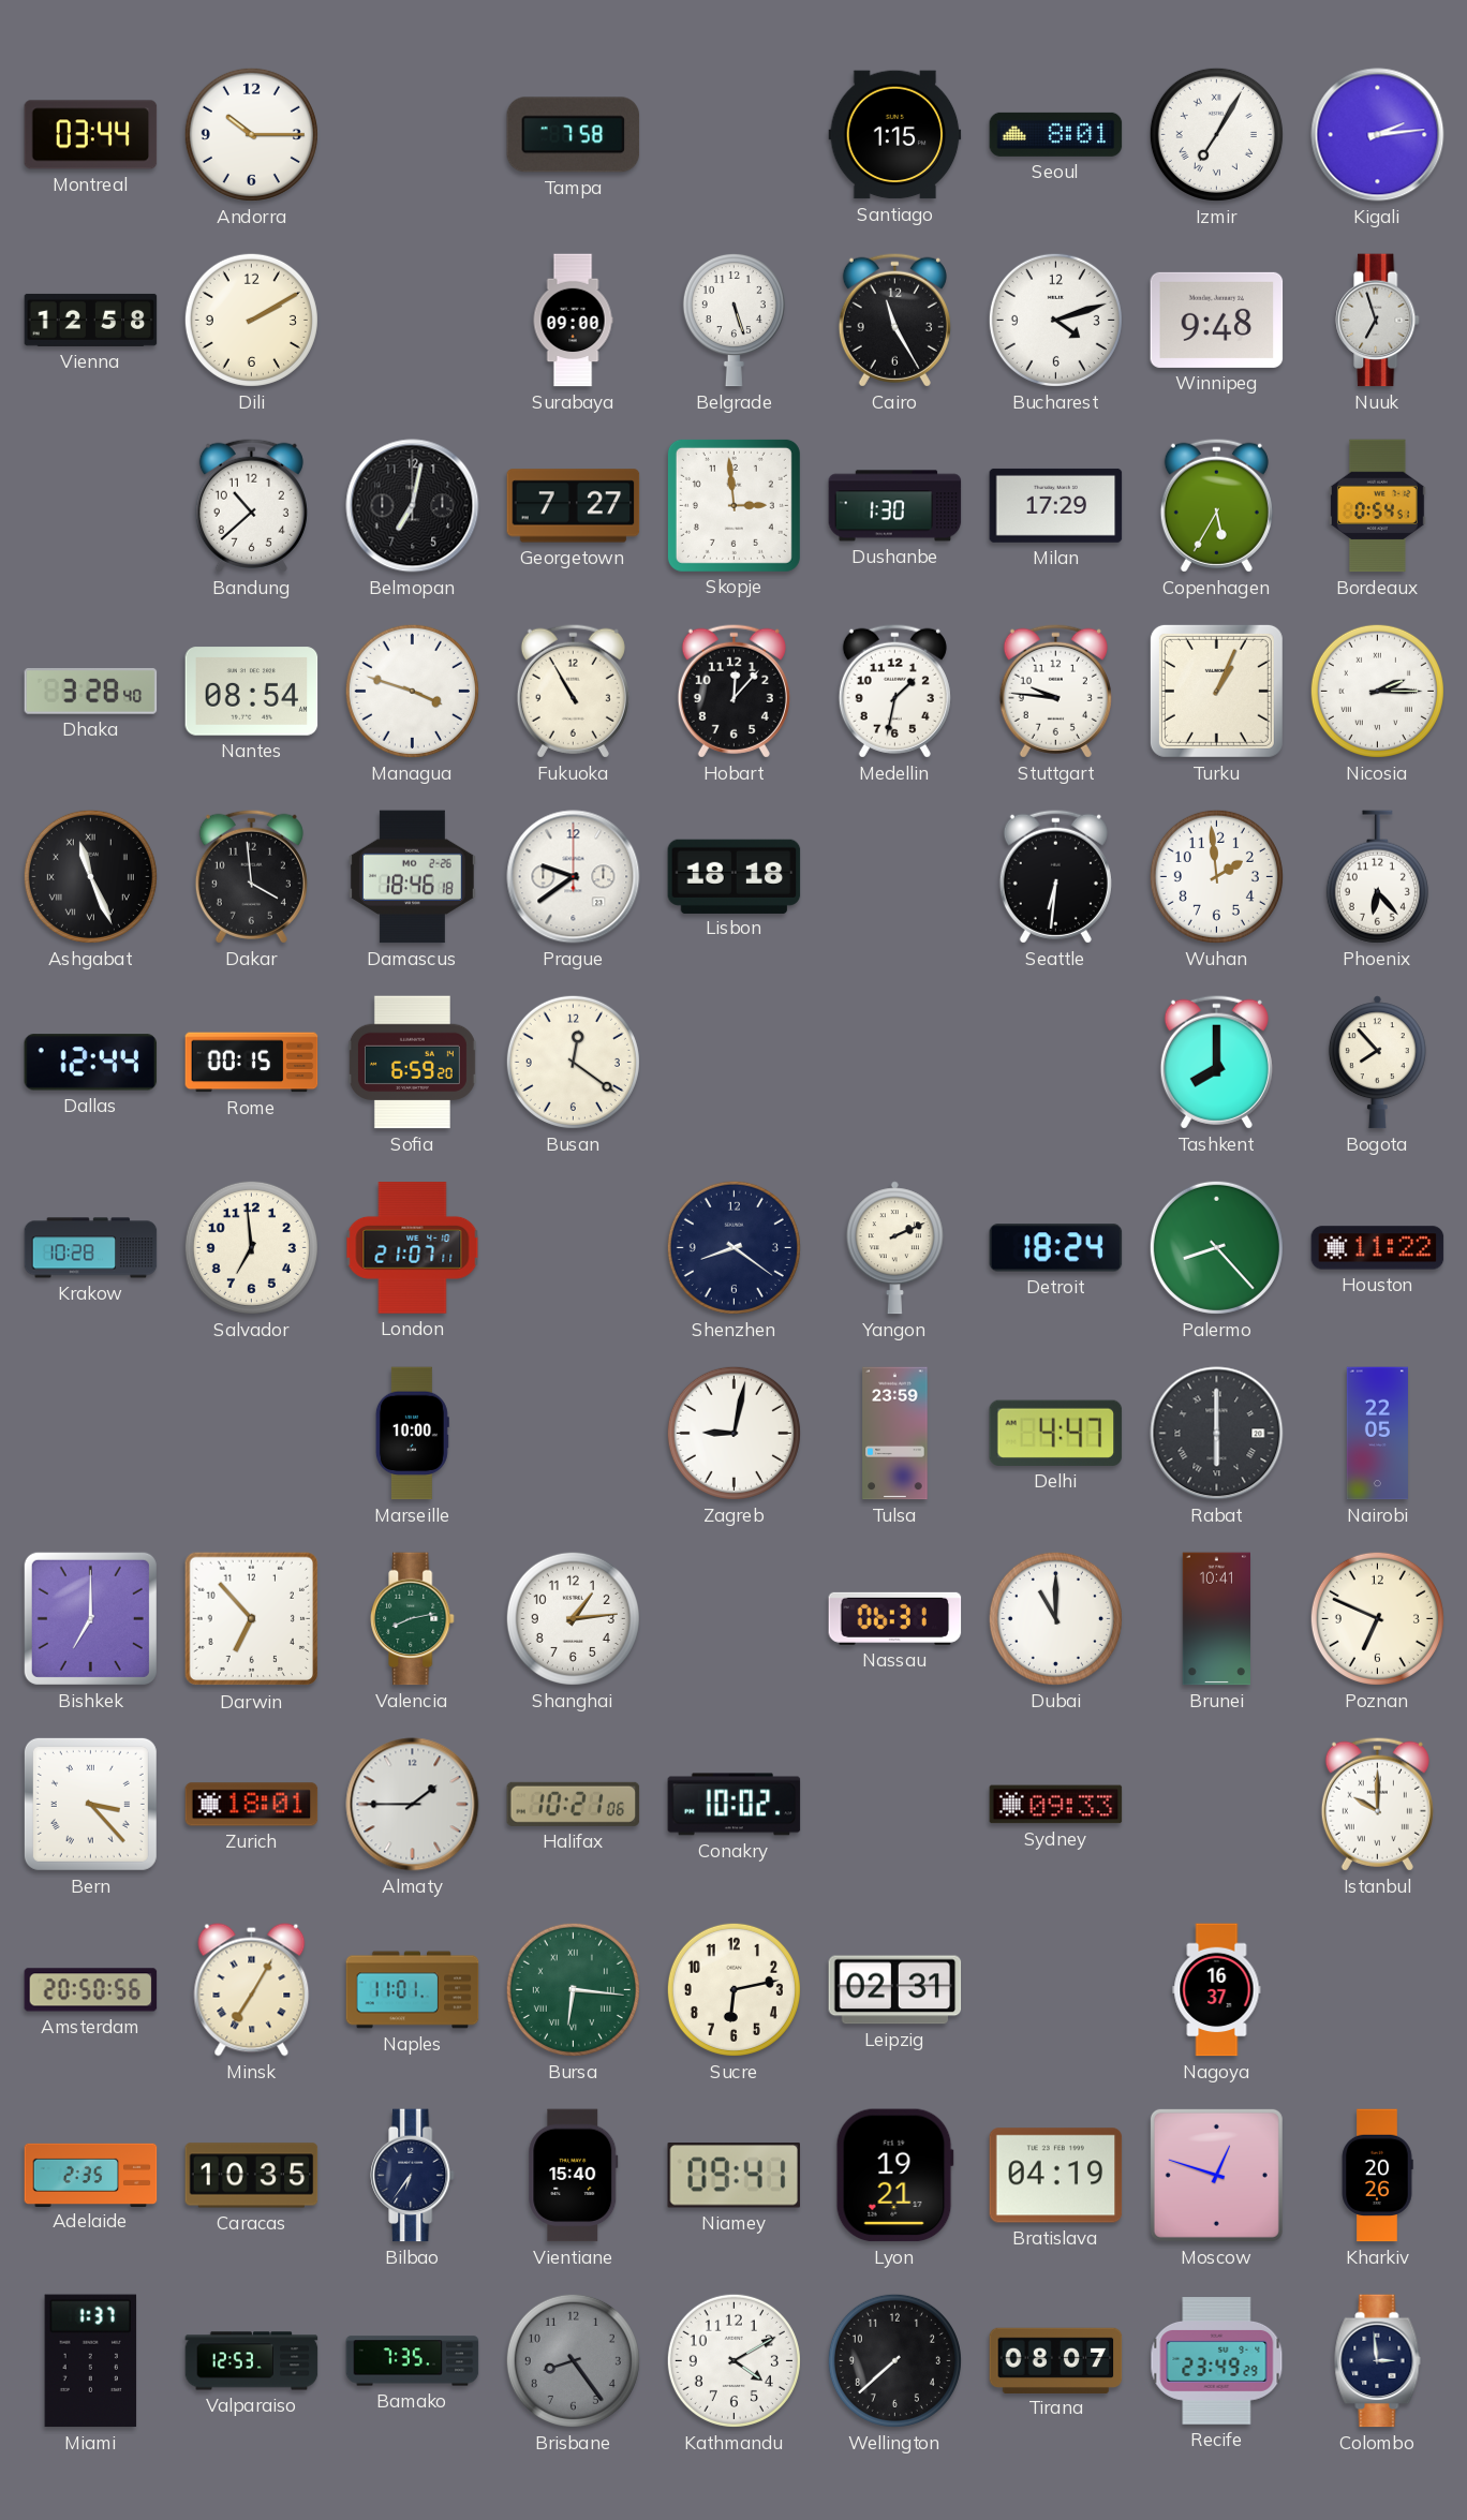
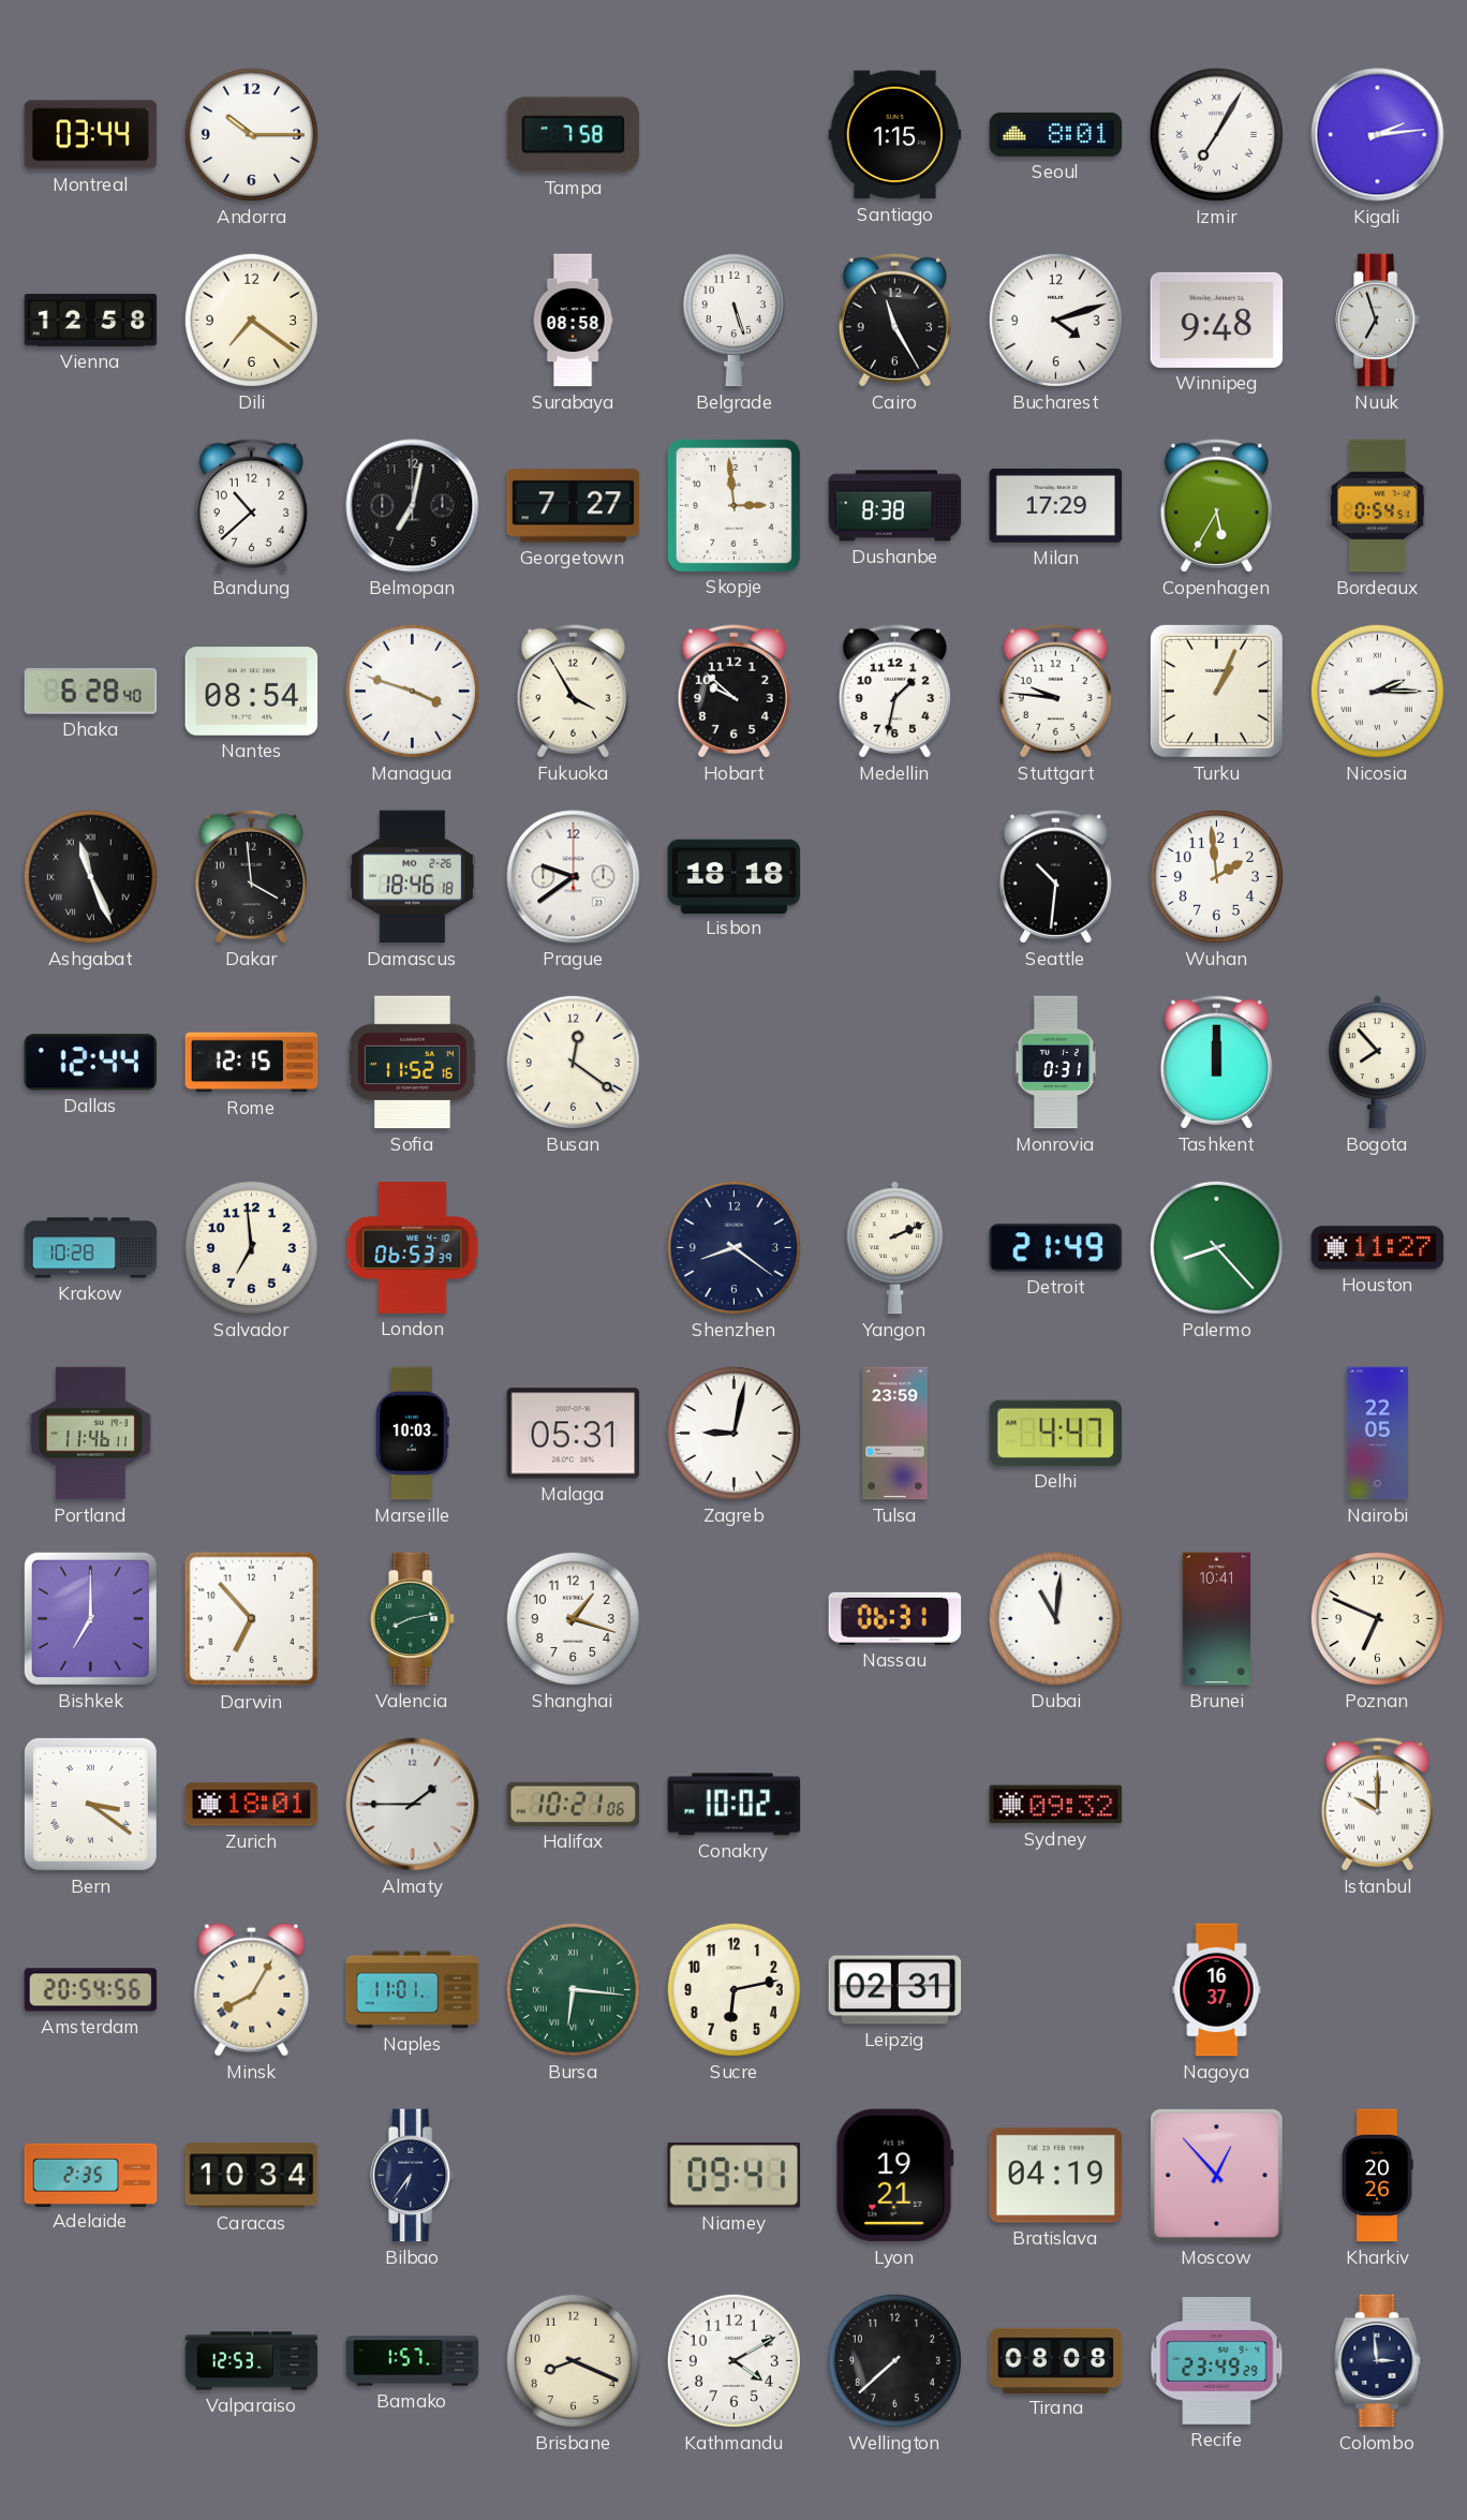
Dili: 2:10 -> 7:21
Surabaya: 09:00 -> 08:58
Dushanbe: 1:30 -> 8:38
Dhaka: 3:28 -> 6:28
Fukuoka: 10:55 -> 3:55
Hobart: 12:07 -> 9:52
Seattle: 6:31 -> 10:31
Phoenix: 6:23 -> none
Rome: 00:15 -> 12:15
Sofia: 6:59 -> 11:52
Monrovia: none -> 0:31
Tashkent: 8:00 -> 12:00
London: 21:07 -> 06:53
Detroit: 18:24 -> 21:49
Houston: 11:22 -> 11:27
Portland: none -> 11:46
Marseille: 10:00 -> 10:03
Malaga: none -> 05:31
Rabat: 6:00 -> none
Shanghai: 1:14 -> 1:18
Dubai: 11:00 -> 11:01
Bern: 3:23 -> 3:21
Sydney: 09:33 -> 09:32
Amsterdam: 20:50 -> 20:54
Minsk: 7:05 -> 8:05
Caracas: 10:35 -> 10:34
Vientiane: 15:40 -> none
Moscow: 12:48 -> 12:53
Miami: 1:37 -> none
Bamako: 7:35 -> 1:57
Brisbane: 8:24 -> 8:19
Brisbane dial: grey -> cream
Tirana: 08:07 -> 08:08
